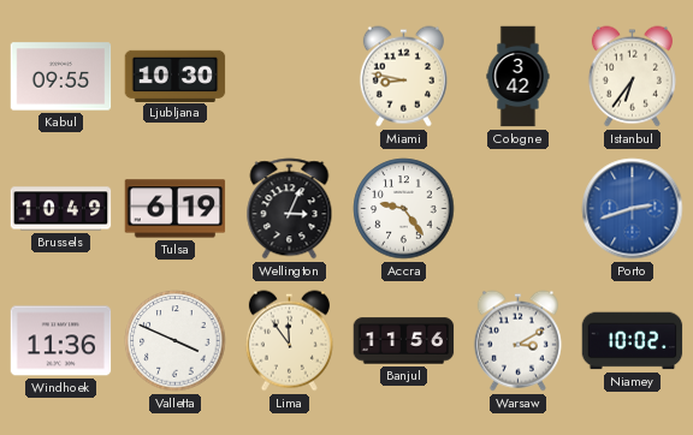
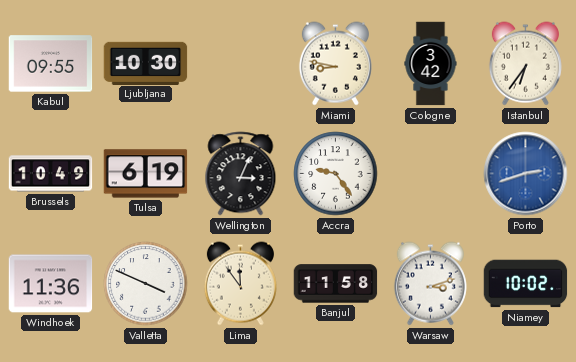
Banjul: 11:56 -> 11:58
Warsaw: 3:10 -> 3:12
